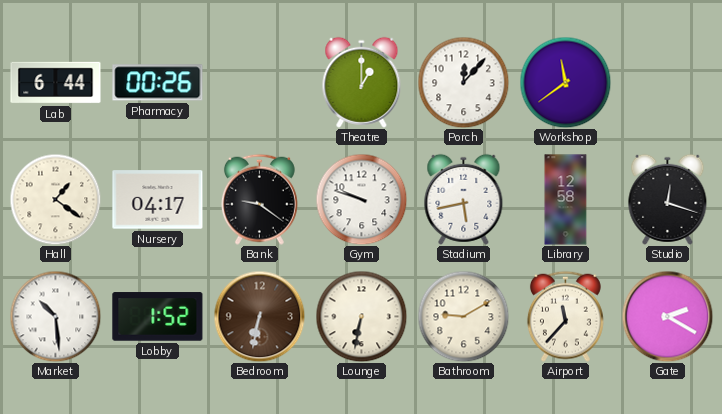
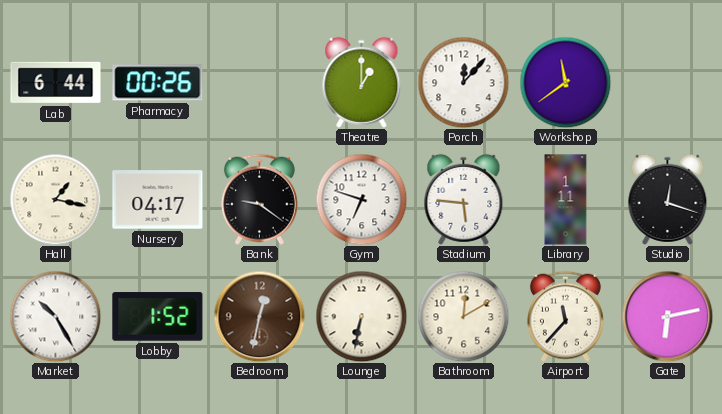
Hall: 1:21 -> 1:17
Gym: 9:48 -> 6:48
Stadium: 5:43 -> 5:46
Library: 12:58 -> 1:11
Market: 10:29 -> 10:25
Bedroom: 6:32 -> 12:32
Bathroom: 9:10 -> 12:10
Gate: 2:20 -> 6:13
